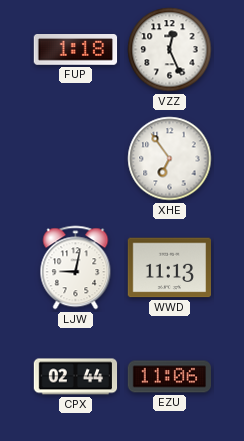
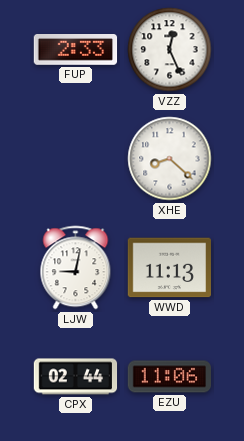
FUP: 1:18 -> 2:33
XHE: 6:54 -> 8:22
